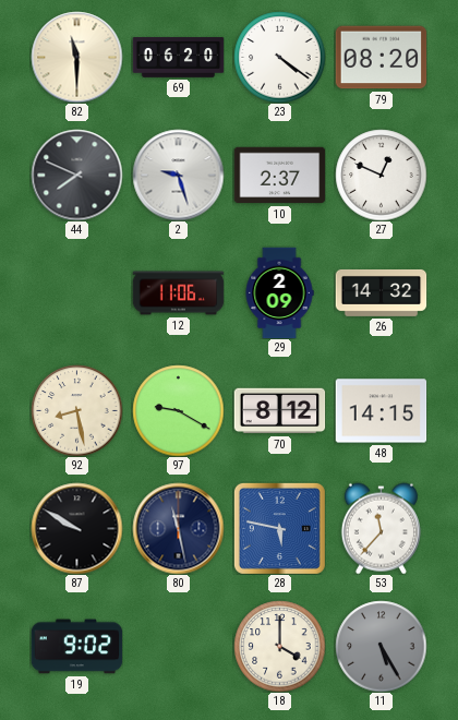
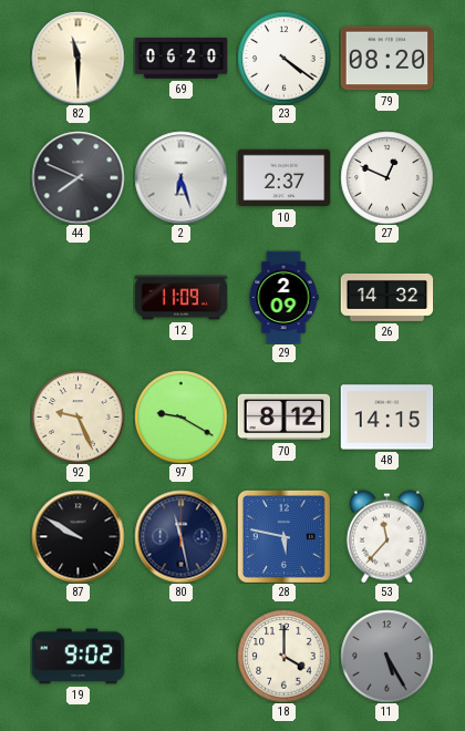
2: 9:27 -> 6:27
12: 11:06 -> 11:09
92: 8:28 -> 9:26
